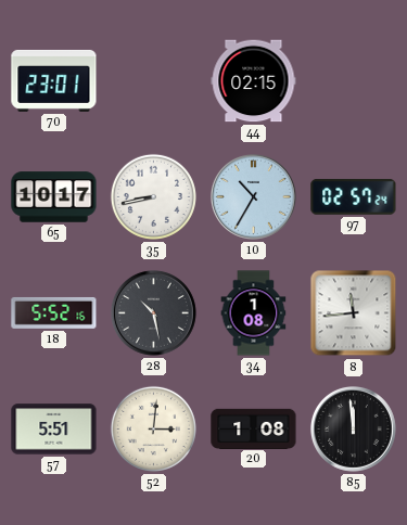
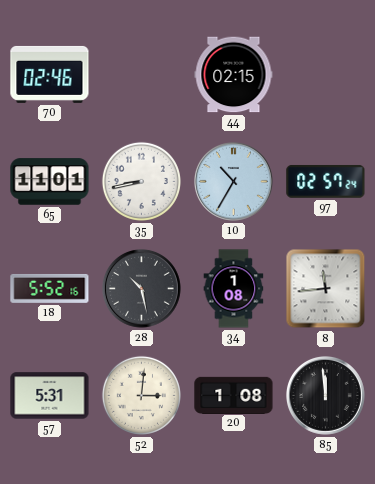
70: 23:01 -> 02:46
65: 10:17 -> 11:01
57: 5:51 -> 5:31
